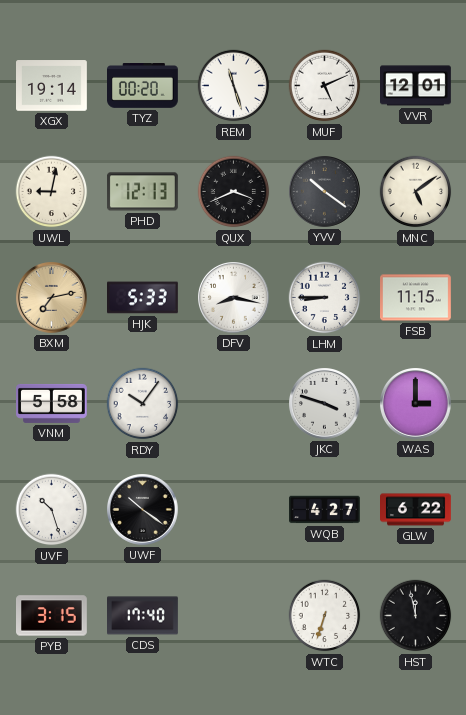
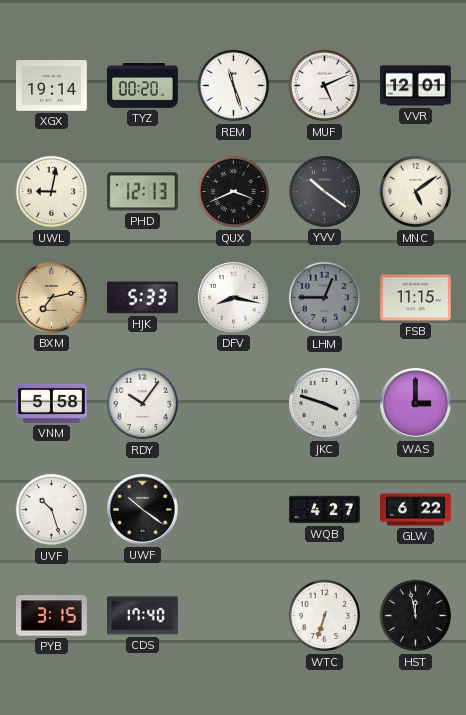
LHM: 8:45 -> 12:45
LHM dial: white -> grey
